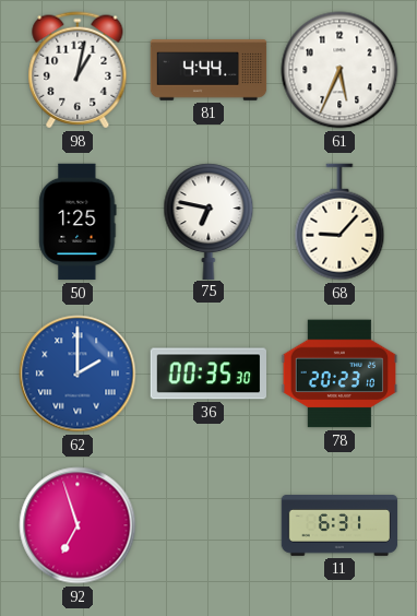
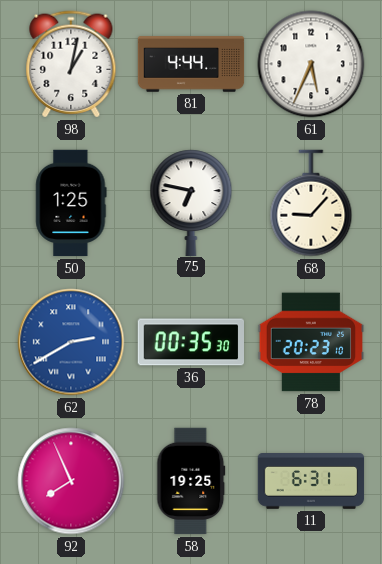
62: 2:00 -> 2:40
92: 6:57 -> 7:56
58: none -> 19:25
